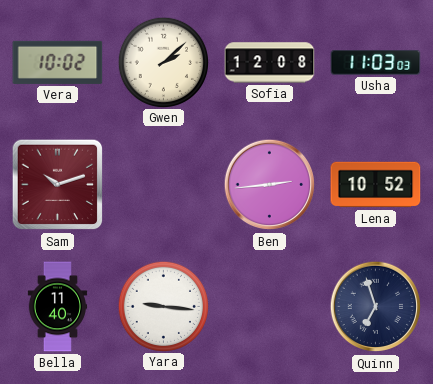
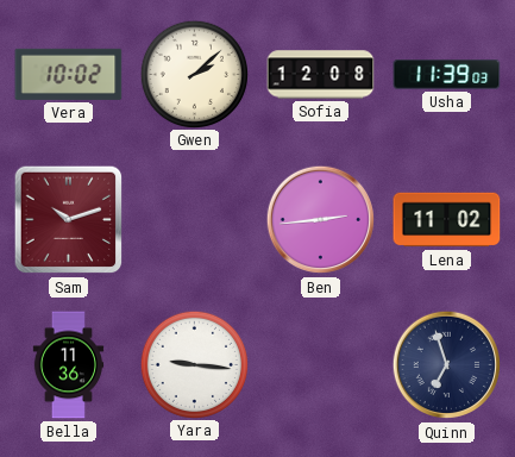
Usha: 11:03 -> 11:39
Lena: 10:52 -> 11:02
Bella: 11:40 -> 11:36
